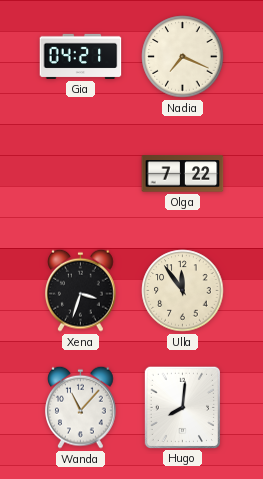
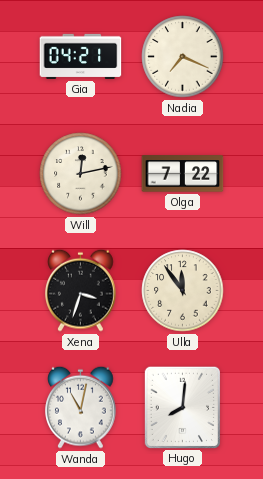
Will: none -> 12:13
Wanda: 11:07 -> 11:02
